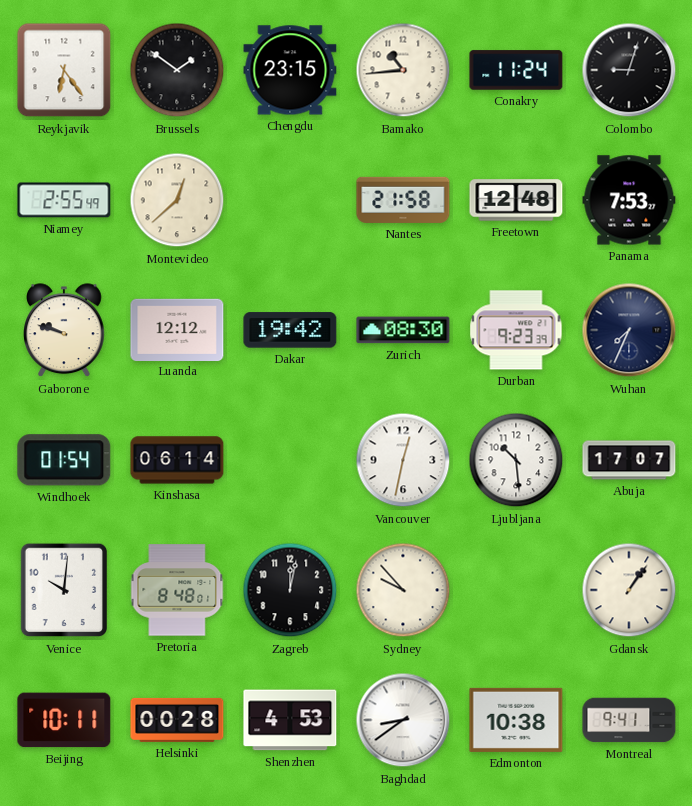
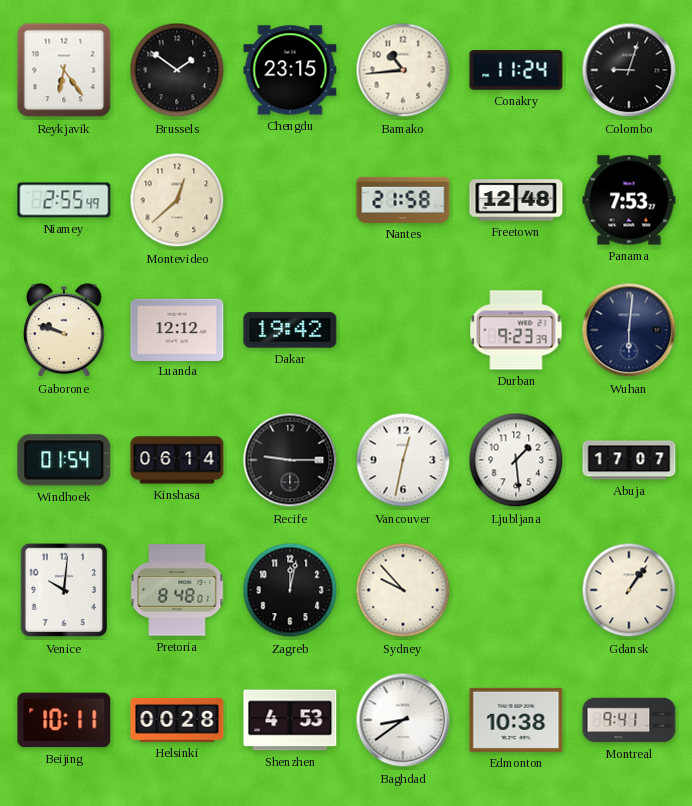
Zurich: 08:30 -> none
Wuhan: 7:34 -> 6:01
Recife: none -> 9:15
Ljubljana: 10:29 -> 1:29
